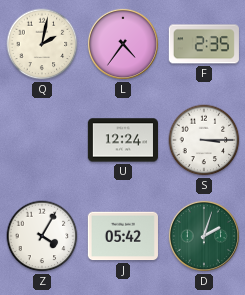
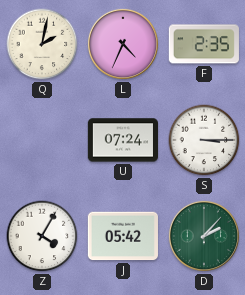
L: 4:36 -> 4:34
U: 12:24 -> 07:24
D: 2:03 -> 2:07
